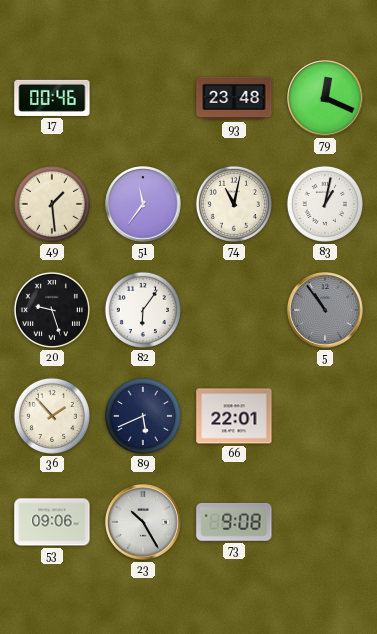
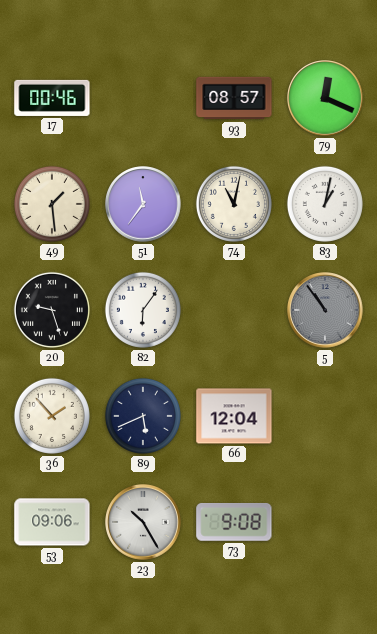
93: 23:48 -> 08:57
66: 22:01 -> 12:04
